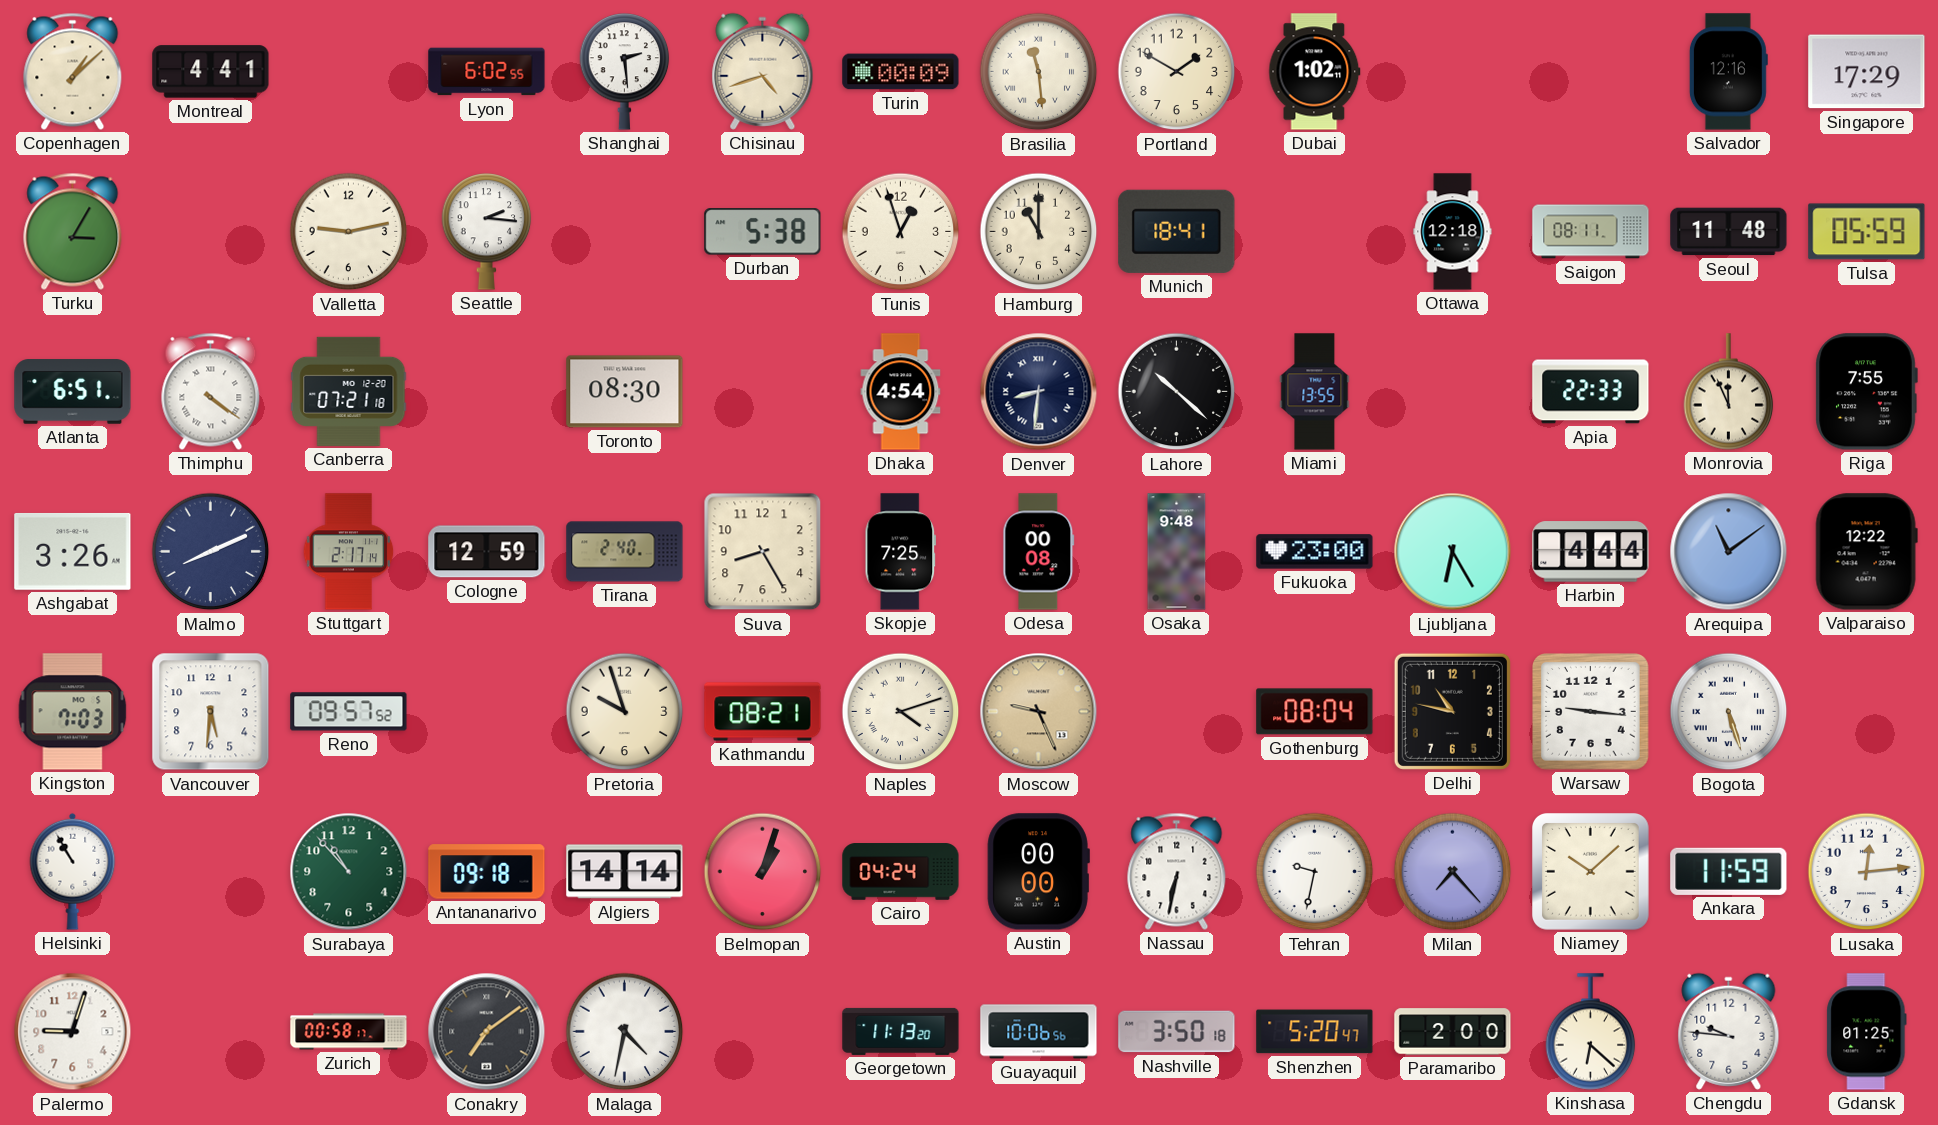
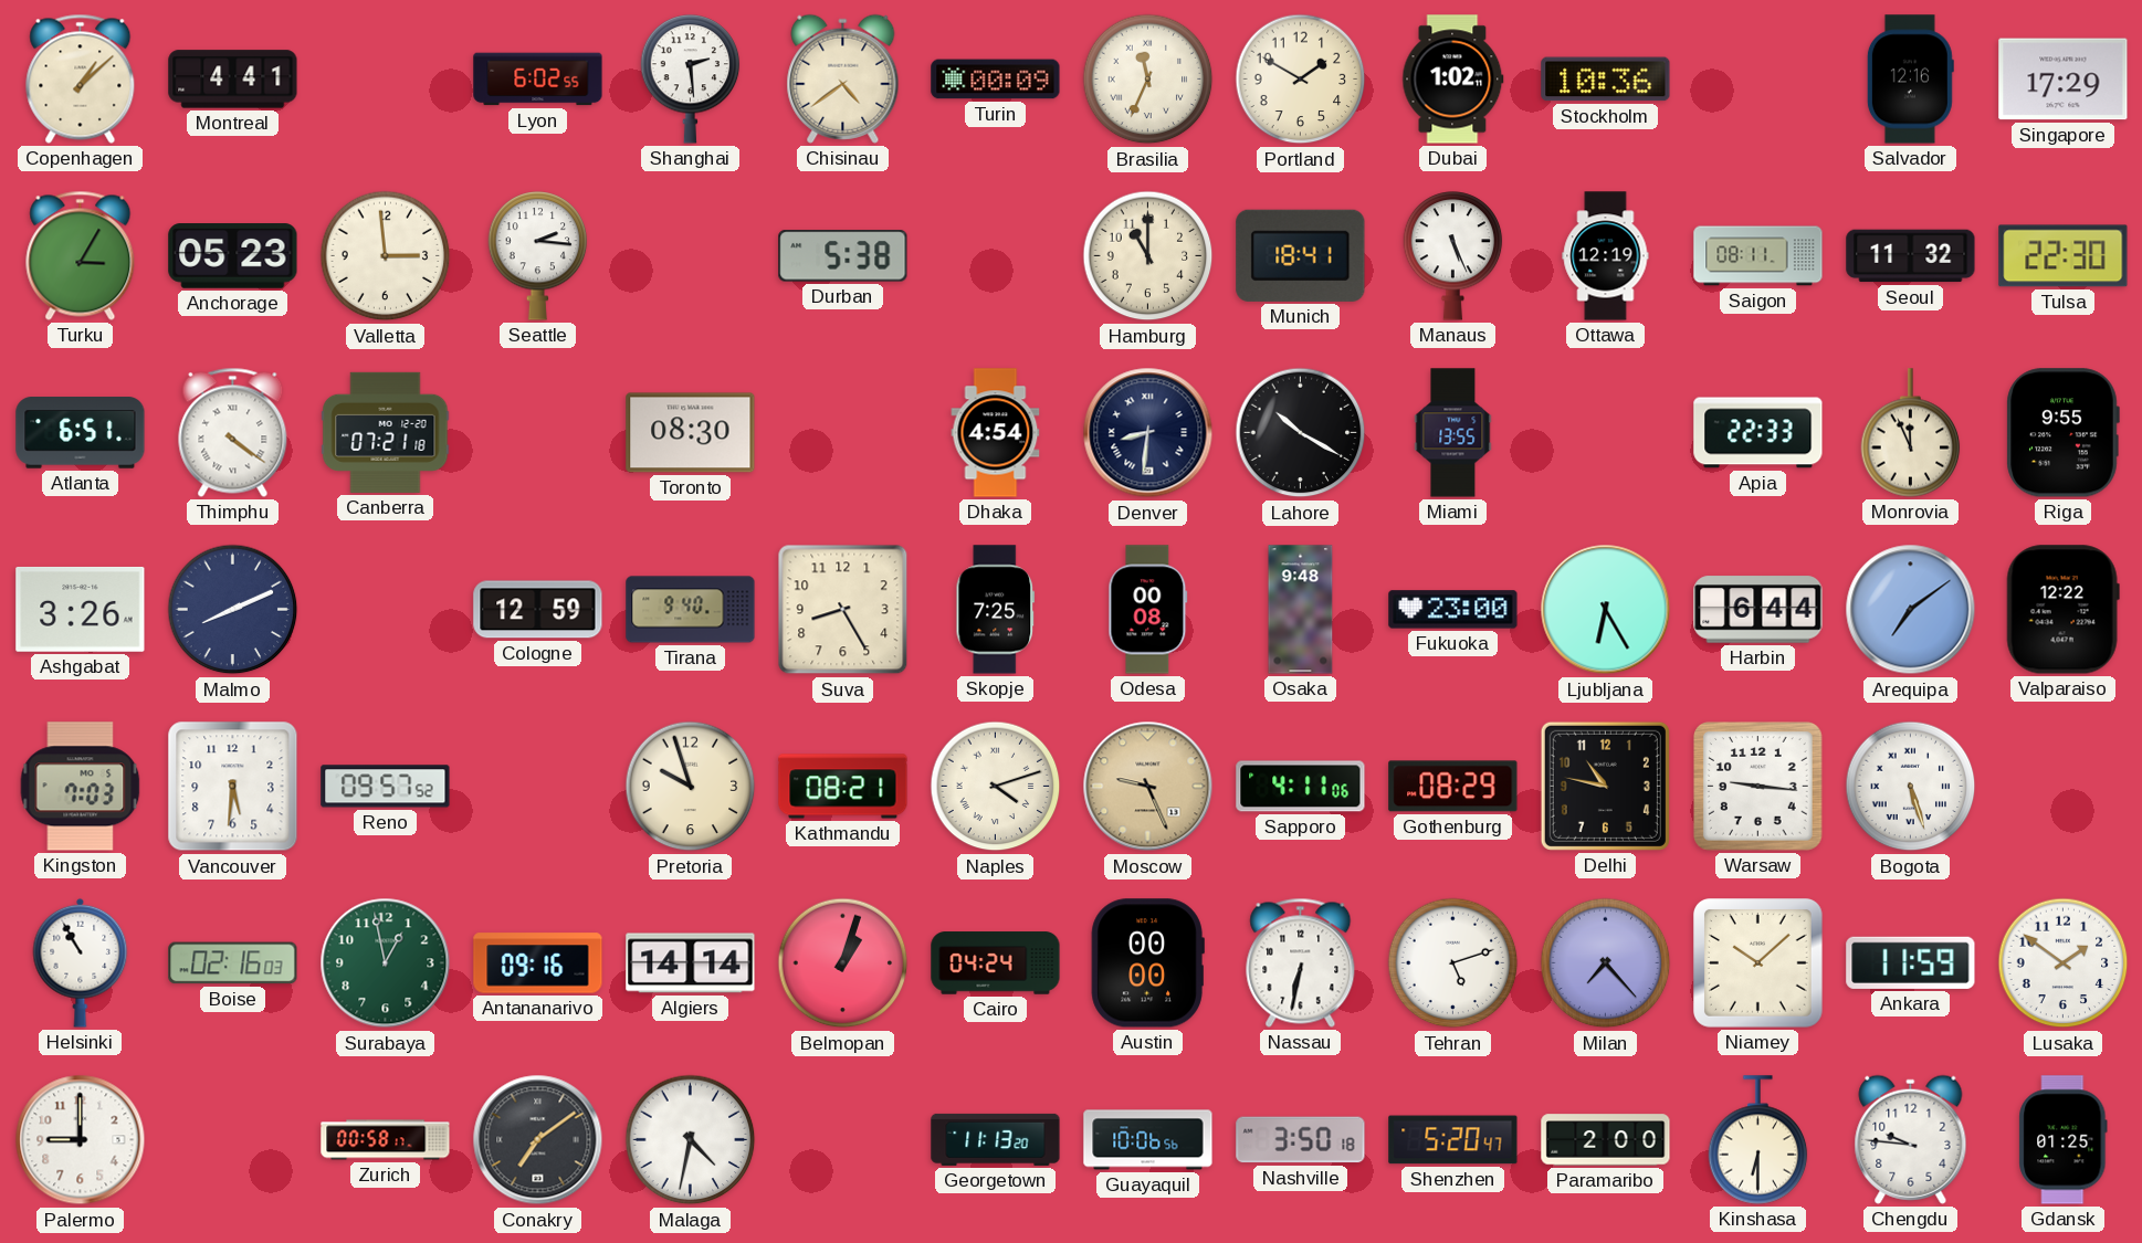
Chisinau: 4:42 -> 4:39
Brasilia: 11:29 -> 11:34
Stockholm: none -> 10:36
Anchorage: none -> 05:23
Valletta: 9:13 -> 2:59
Tunis: 12:57 -> none
Manaus: none -> 5:26
Ottawa: 12:18 -> 12:19
Seoul: 11:48 -> 11:32
Tulsa: 05:59 -> 22:30
Lahore: 10:22 -> 10:20
Riga: 7:55 -> 9:55
Stuttgart: 2:17 -> none
Tirana: 2:40 -> 9:40
Harbin: 4:44 -> 6:44
Arequipa: 11:09 -> 7:09
Sapporo: none -> 4:11
Gothenburg: 08:04 -> 08:29
Boise: none -> 02:16
Surabaya: 10:53 -> 12:58
Antananarivo: 09:18 -> 09:16
Tehran: 9:32 -> 5:12
Lusaka: 12:14 -> 1:51
Palermo: 9:03 -> 9:00
Kinshasa: 6:22 -> 6:30
